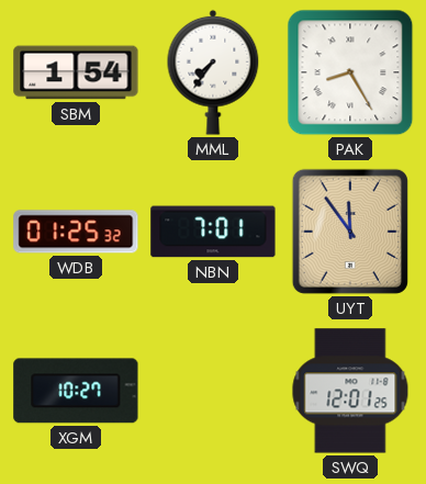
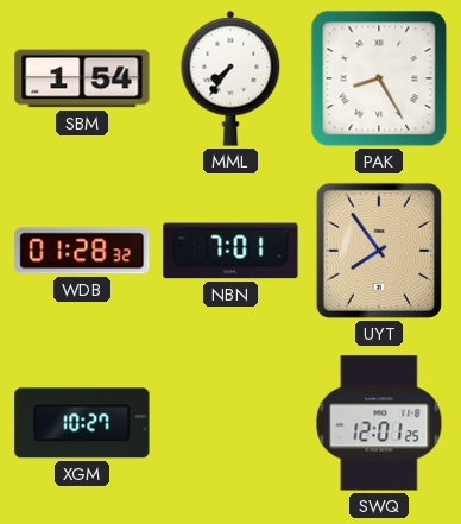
WDB: 01:25 -> 01:28
UYT: 11:54 -> 7:54
